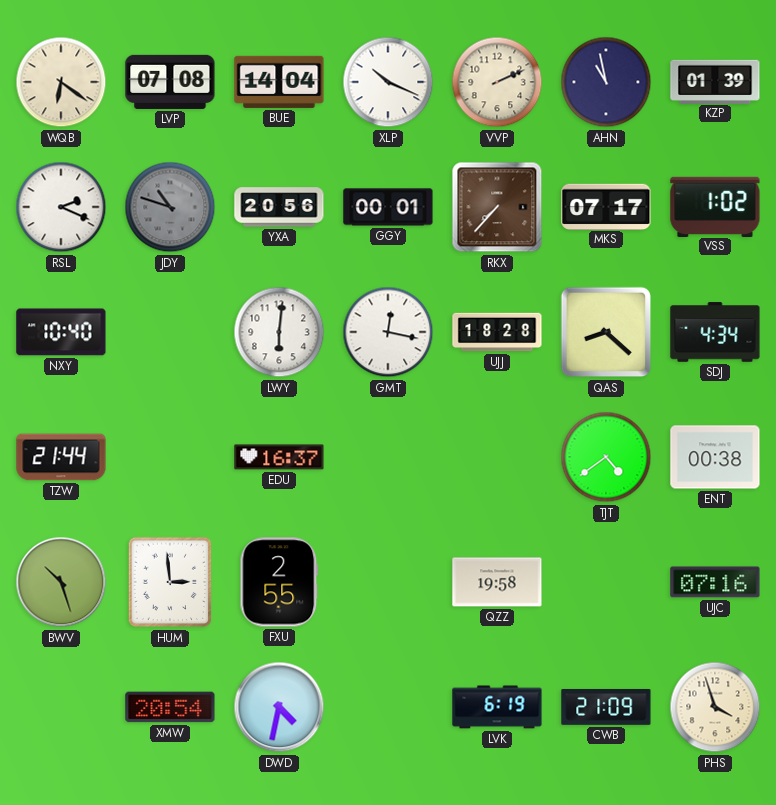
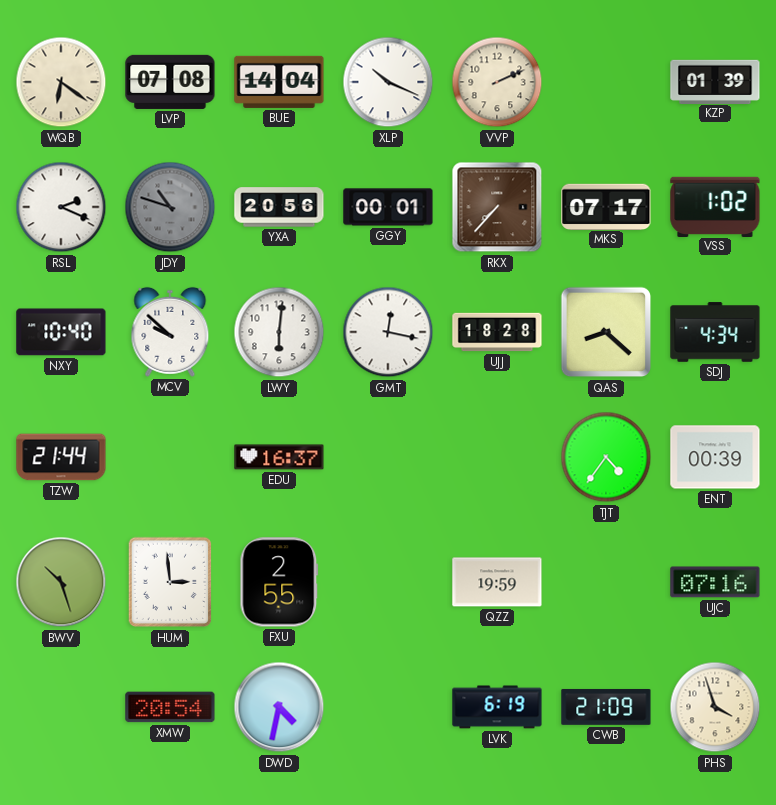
AHN: 10:58 -> none
MCV: none -> 9:52
TJT: 4:39 -> 4:36
ENT: 00:38 -> 00:39
QZZ: 19:58 -> 19:59
